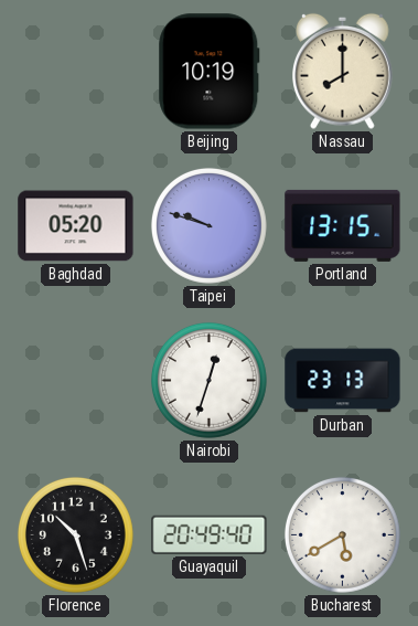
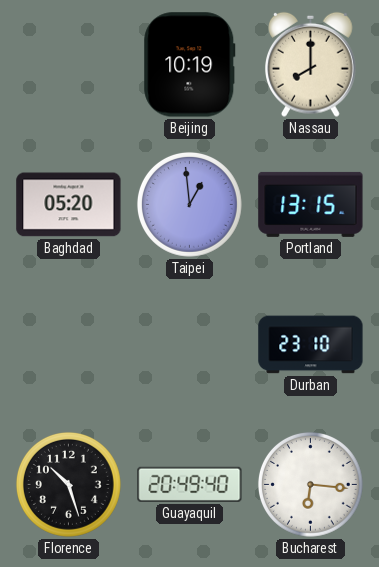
Taipei: 9:48 -> 12:59
Nairobi: 12:33 -> none
Durban: 23:13 -> 23:10
Bucharest: 5:40 -> 6:16
